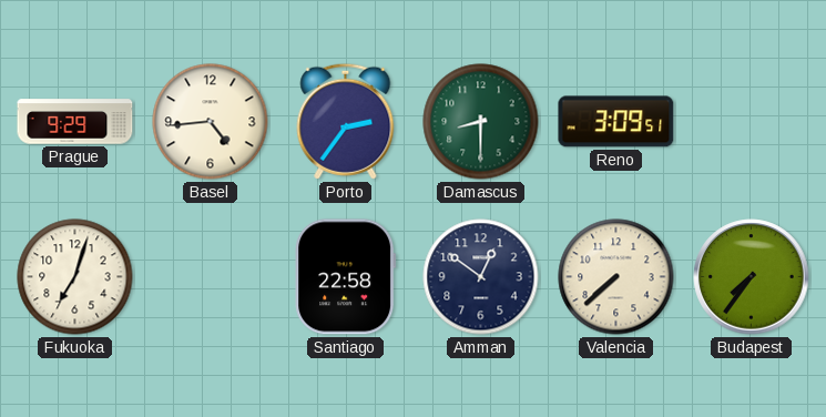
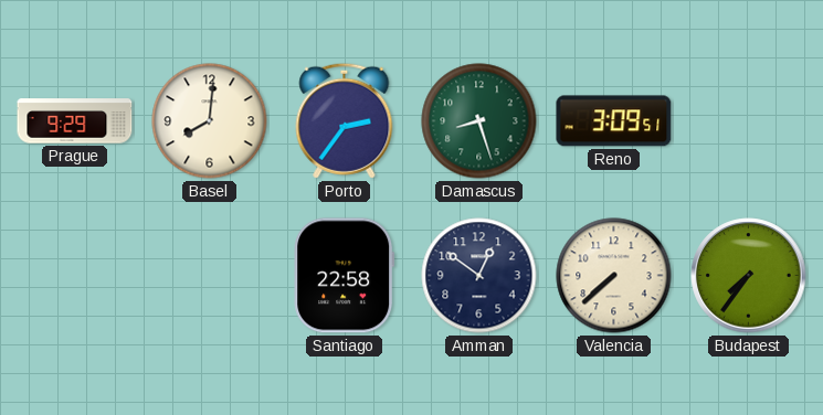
Basel: 4:44 -> 8:01
Damascus: 8:30 -> 8:27
Fukuoka: 7:03 -> none
